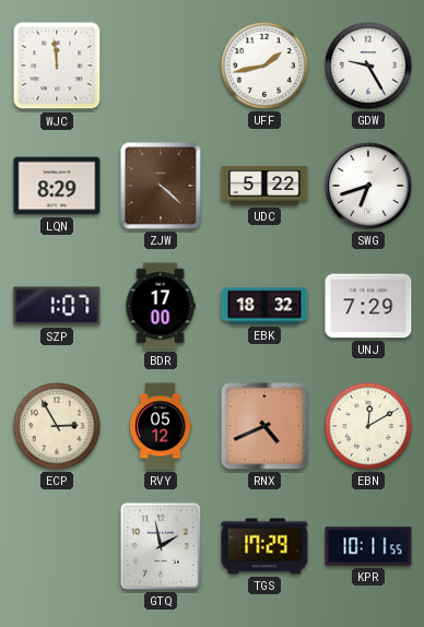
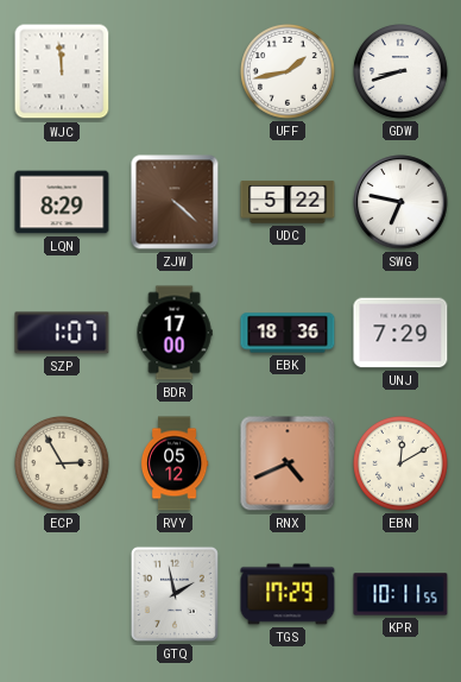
GDW: 9:25 -> 8:42
SWG: 6:42 -> 6:47
EBK: 18:32 -> 18:36
